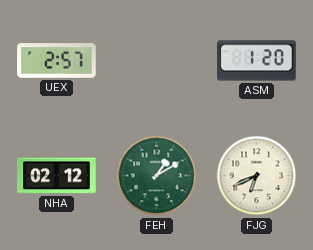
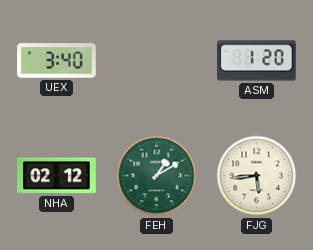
UEX: 2:57 -> 3:40
FJG: 6:41 -> 5:44
